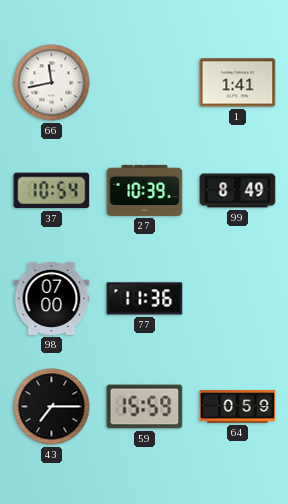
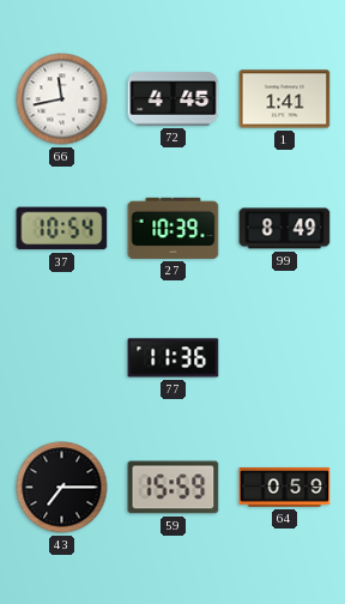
72: none -> 4:45
98: 07:00 -> none
